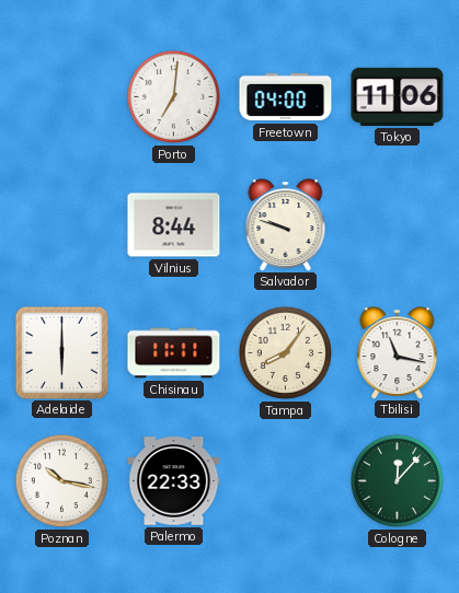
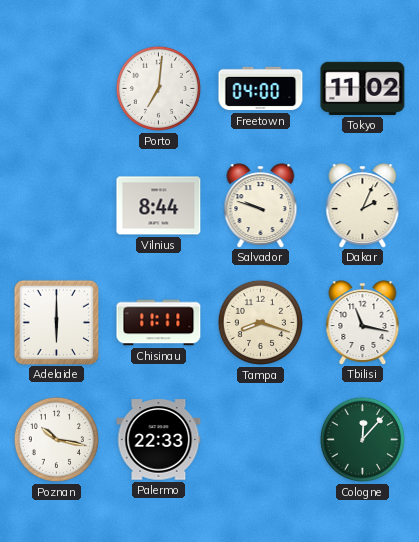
Tokyo: 11:06 -> 11:02
Dakar: none -> 2:04
Tampa: 8:06 -> 8:18
